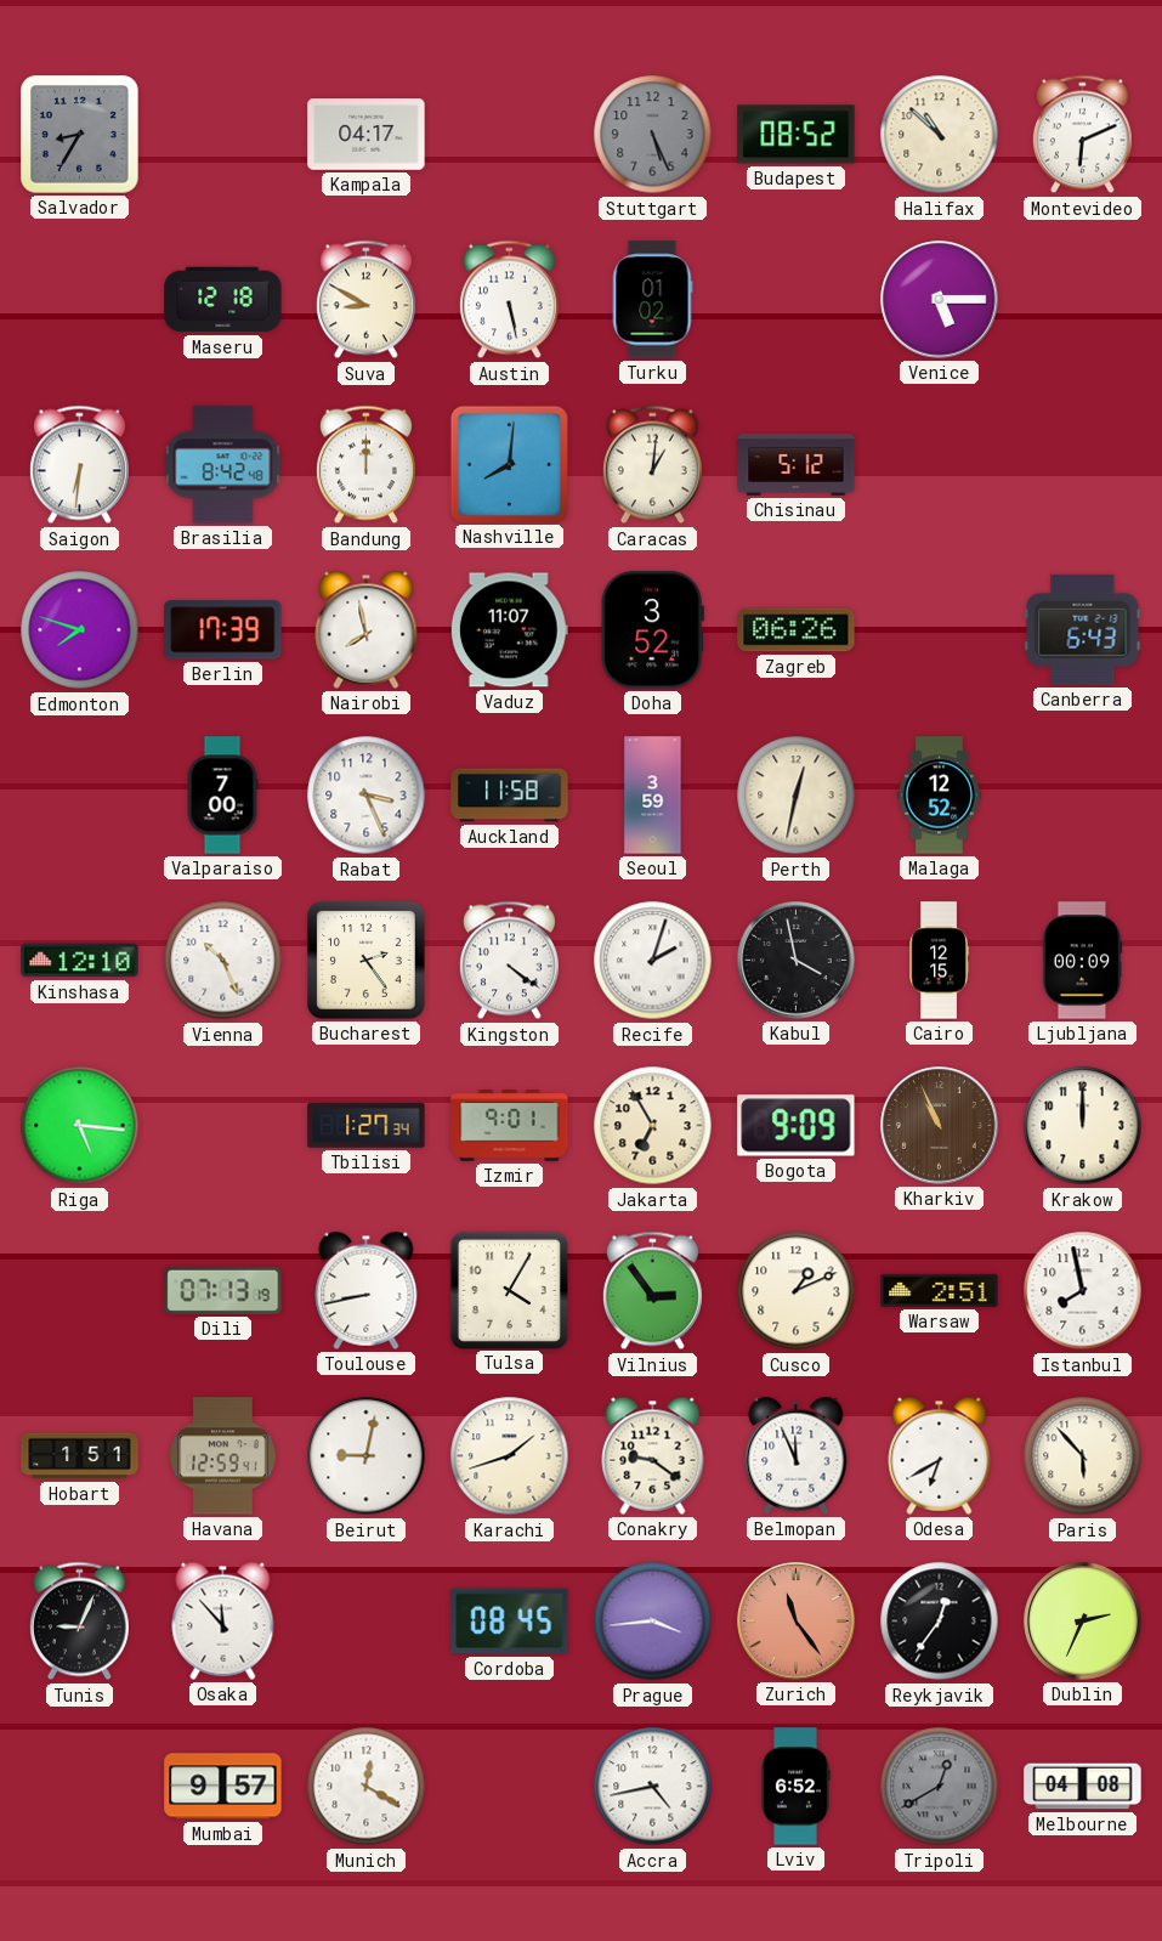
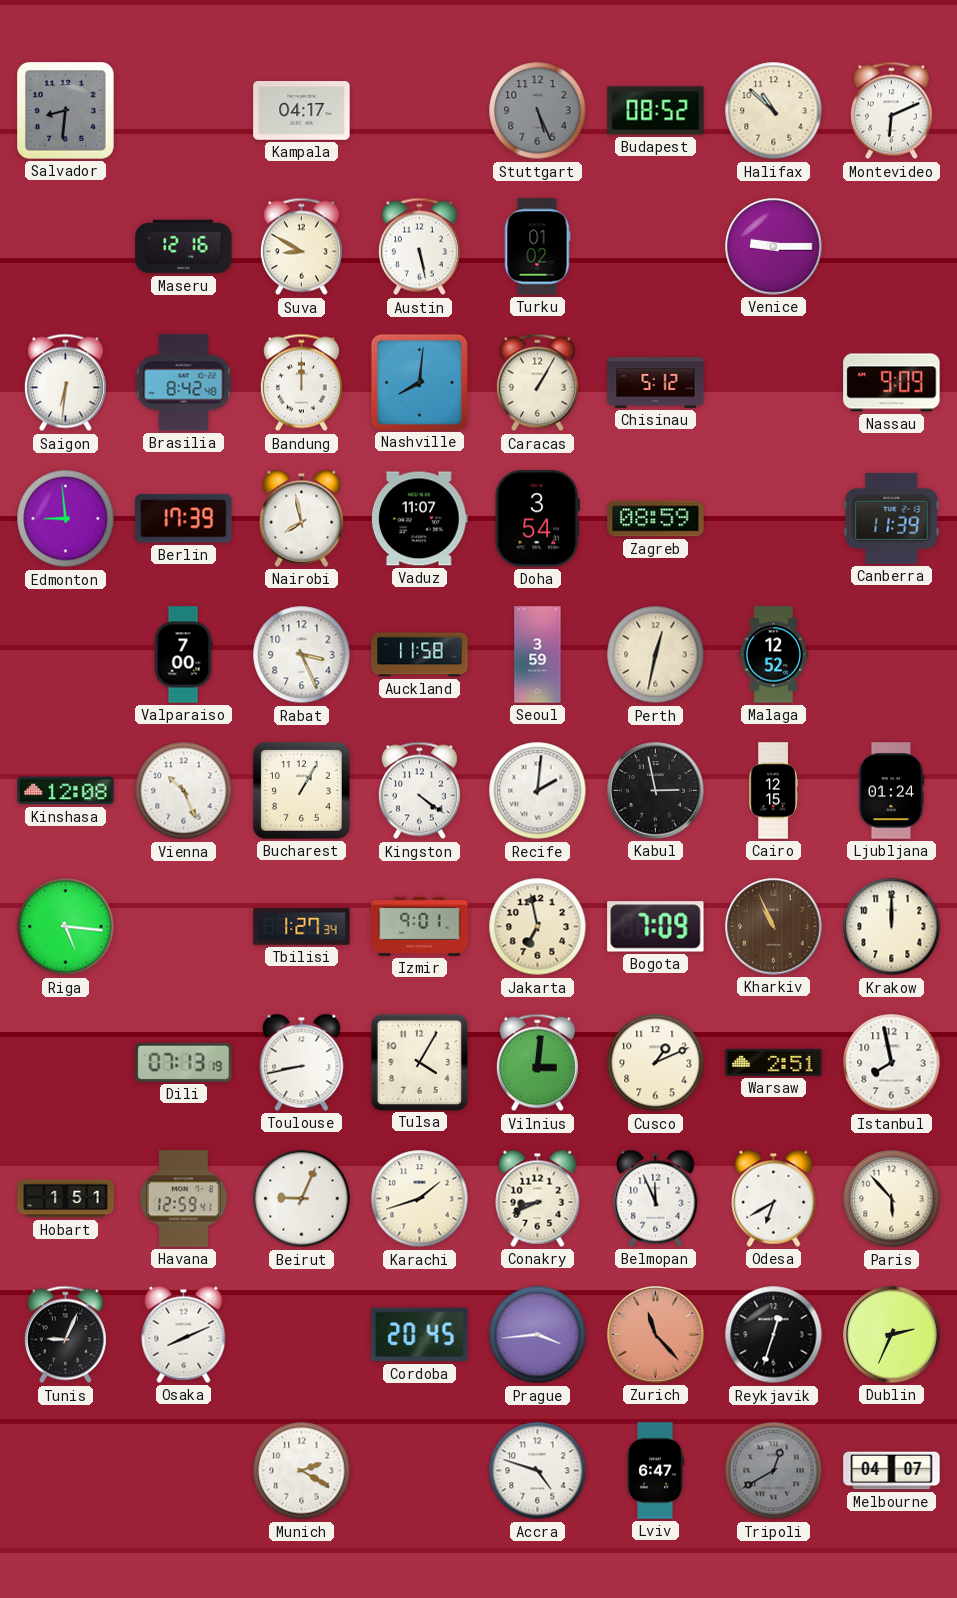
Salvador: 8:35 -> 8:31
Maseru: 12:18 -> 12:16
Venice: 5:15 -> 9:15
Caracas: 1:01 -> 1:05
Nassau: none -> 9:09
Edmonton: 7:48 -> 8:59
Doha: 3:52 -> 3:54
Zagreb: 06:26 -> 08:59
Canberra: 6:43 -> 11:39
Kinshasa: 12:10 -> 12:08
Bucharest: 2:24 -> 1:05
Recife: 2:03 -> 2:01
Kabul: 3:58 -> 2:58
Ljubljana: 00:09 -> 01:24
Jakarta: 6:55 -> 6:58
Bogota: 9:09 -> 7:09
Vilnius: 2:54 -> 3:01
Beirut: 9:02 -> 9:04
Conakry: 9:21 -> 8:41
Osaka: 11:53 -> 8:11
Cordoba: 08:45 -> 20:45
Zurich: 11:24 -> 11:23
Reykjavik: 12:36 -> 12:33
Mumbai: 9:57 -> none
Munich: 12:20 -> 2:20
Accra: 4:43 -> 4:48
Lviv: 6:52 -> 6:47
Melbourne: 04:08 -> 04:07
